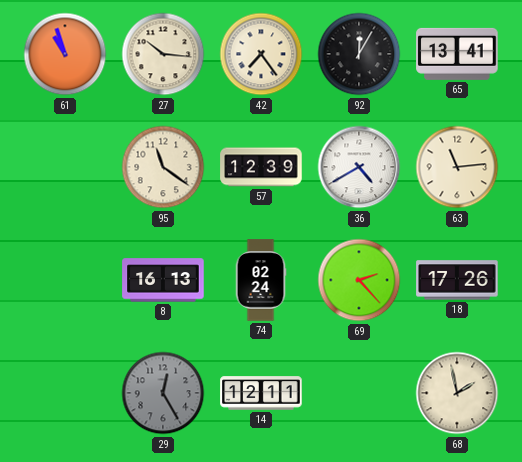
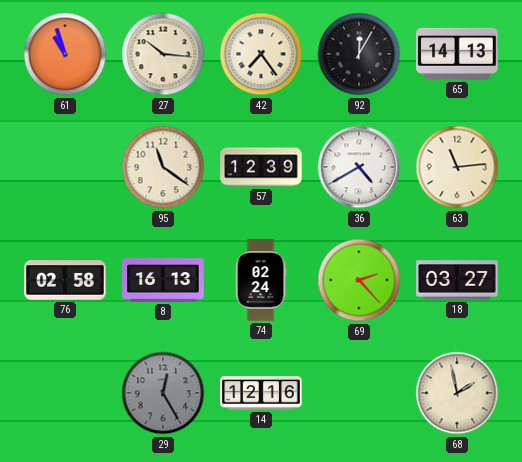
65: 13:41 -> 14:13
76: none -> 02:58
18: 17:26 -> 03:27
14: 12:11 -> 12:16
